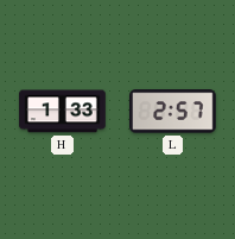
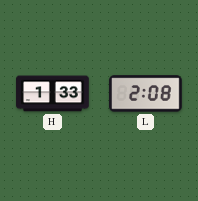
L: 2:57 -> 2:08
